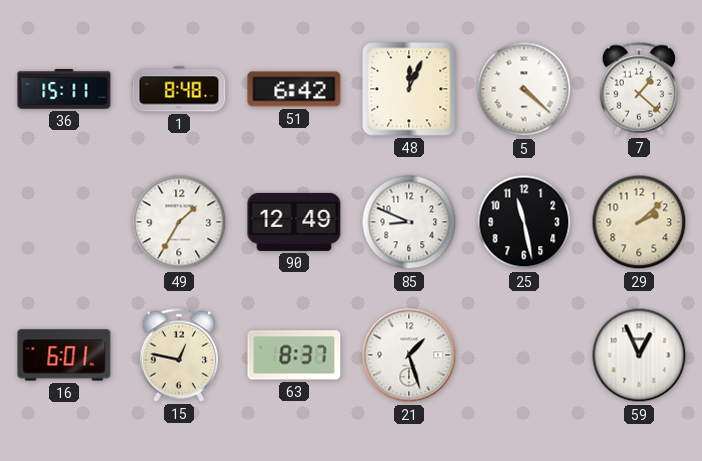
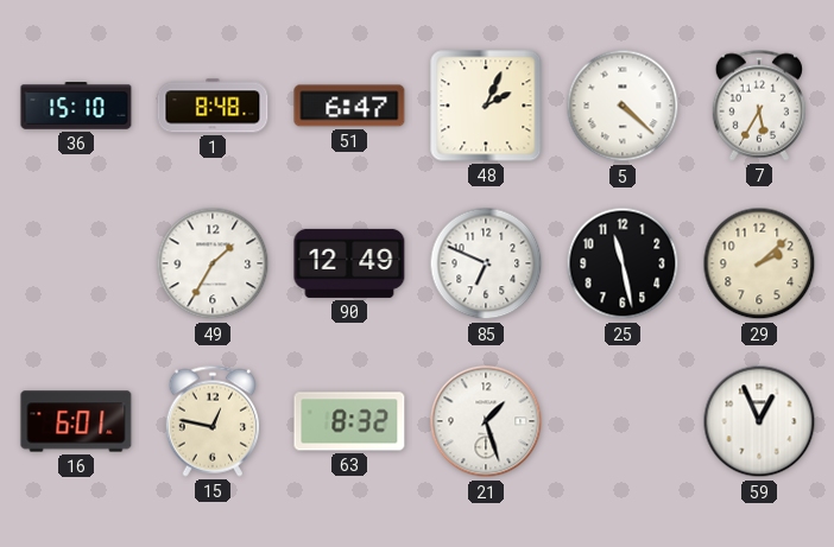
36: 15:11 -> 15:10
51: 6:42 -> 6:47
48: 12:04 -> 2:04
7: 1:22 -> 5:35
85: 8:49 -> 6:49
63: 8:37 -> 8:32
